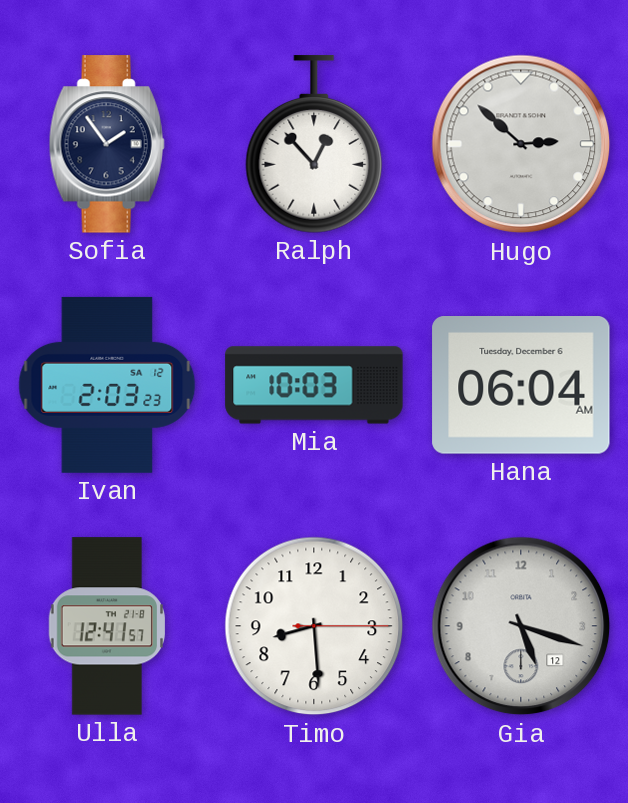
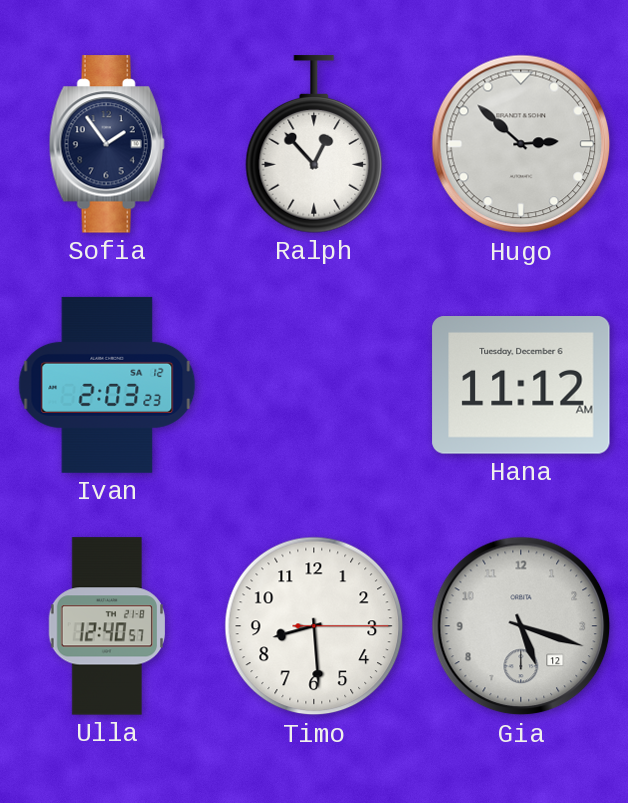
Mia: 10:03 -> none
Hana: 06:04 -> 11:12
Ulla: 12:41 -> 12:40
